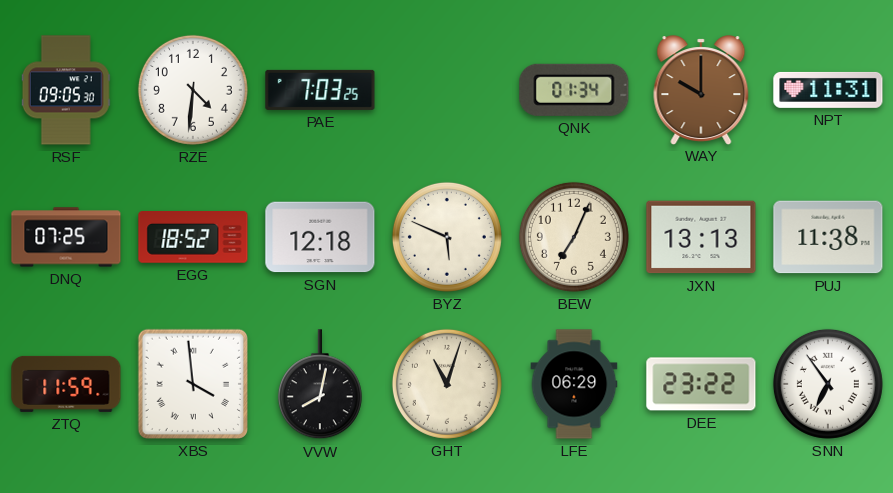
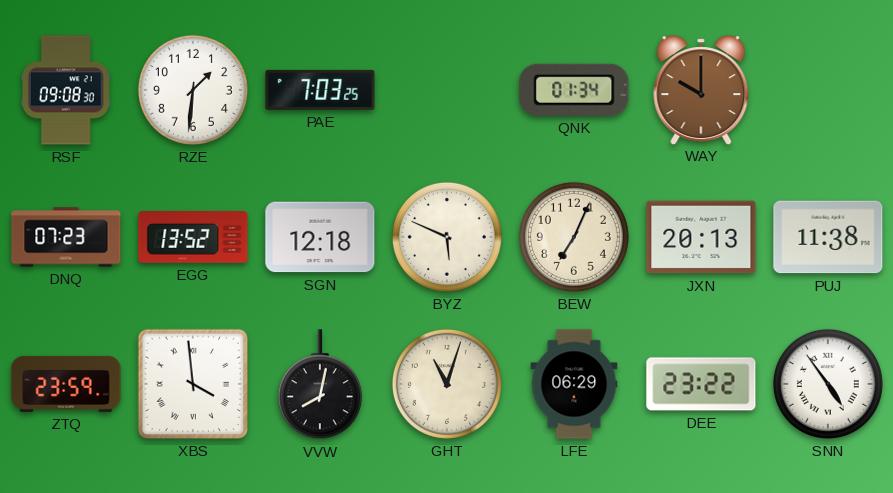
RSF: 09:05 -> 09:08
RZE: 4:31 -> 1:31
NPT: 11:31 -> none
DNQ: 07:25 -> 07:23
EGG: 18:52 -> 13:52
JXN: 13:13 -> 20:13
ZTQ: 11:59 -> 23:59
SNN: 6:54 -> 4:54
